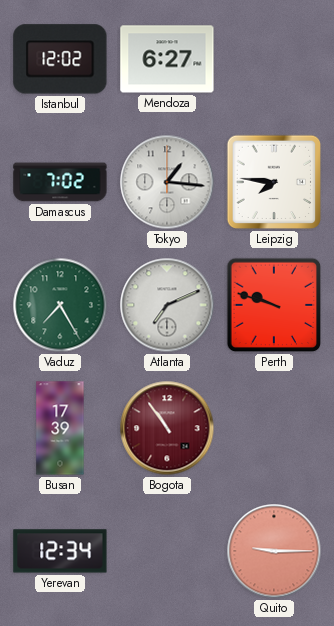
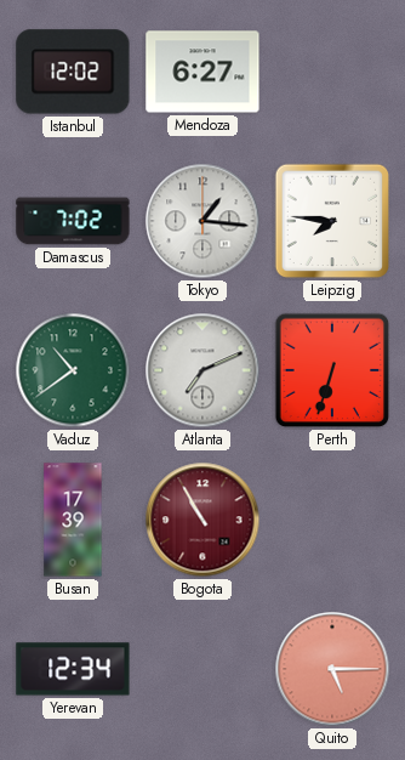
Vaduz: 7:25 -> 10:39
Perth: 9:48 -> 6:33
Bogota: 10:54 -> 10:55
Quito: 9:15 -> 5:15
